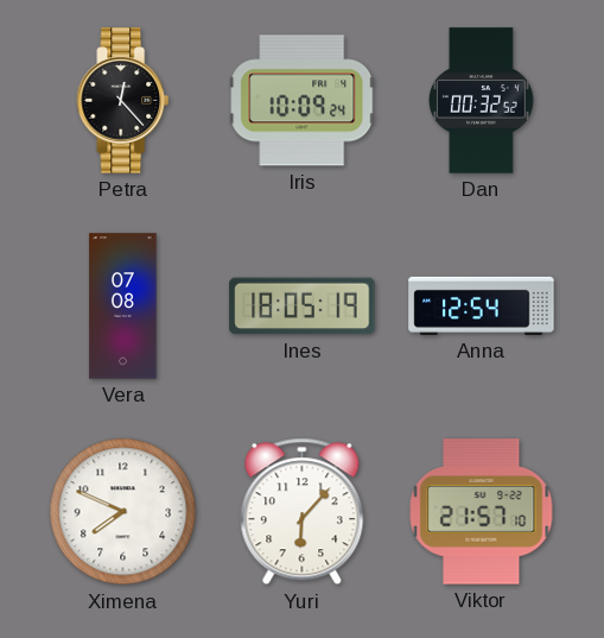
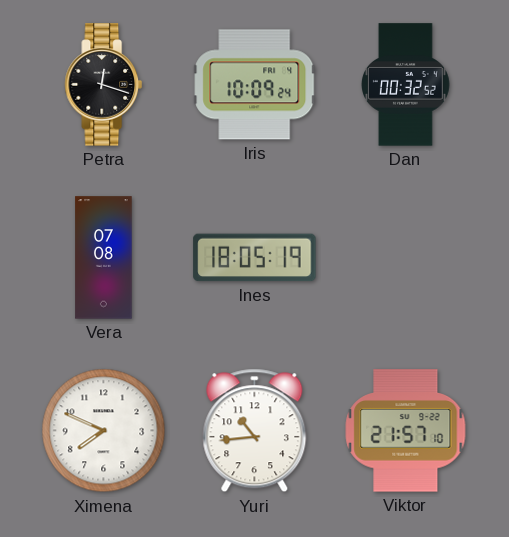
Petra: 12:23 -> 12:18
Anna: 12:54 -> none
Yuri: 6:07 -> 10:44
